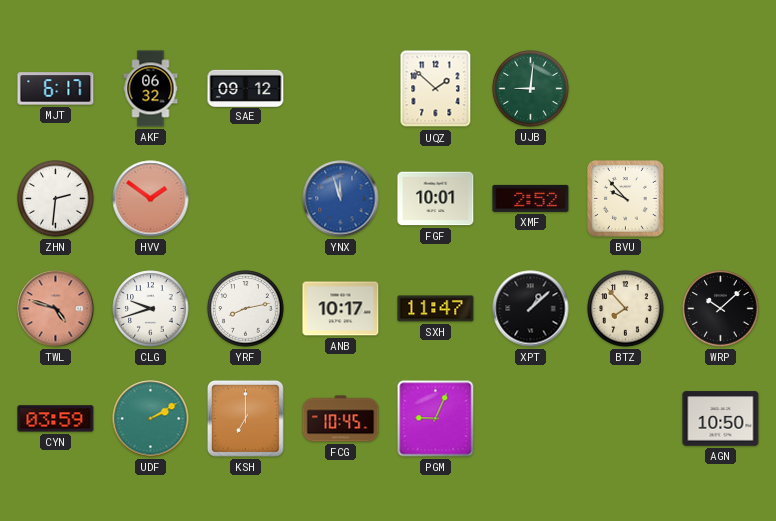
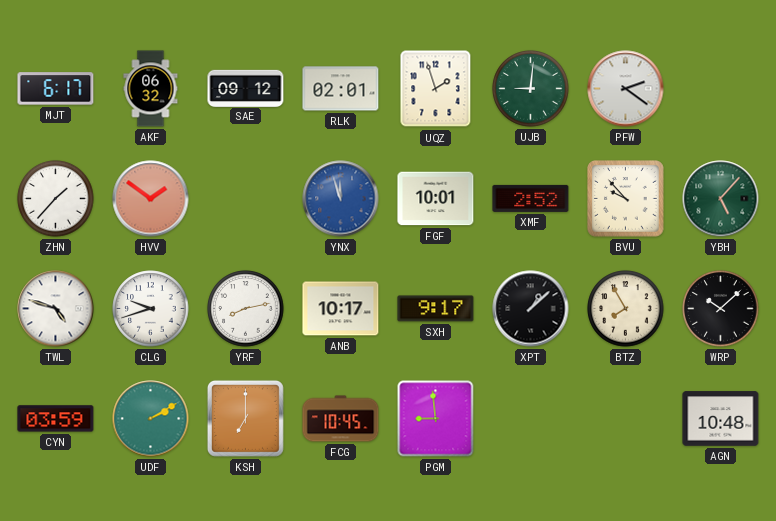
RLK: none -> 02:01
UQZ: 1:52 -> 1:57
PFW: none -> 2:21
ZHN: 2:31 -> 1:37
YBH: none -> 5:07
TWL dial: salmon -> white
SXH: 11:47 -> 9:17
BTZ: 7:53 -> 7:55
PGM: 9:04 -> 8:59
AGN: 10:50 -> 10:48
